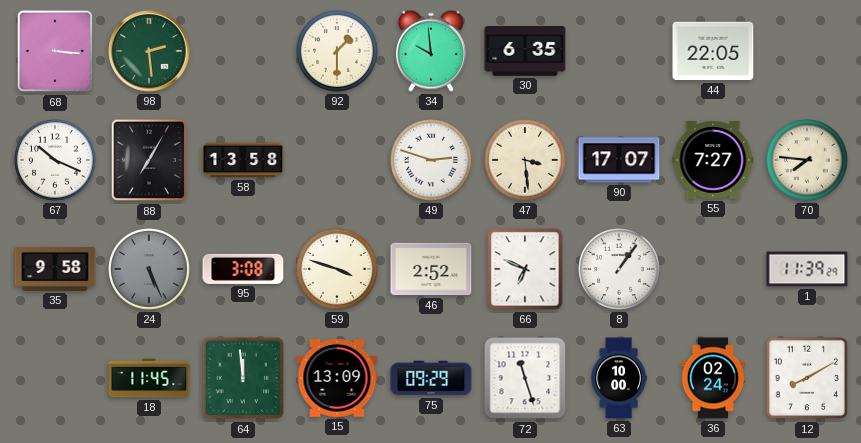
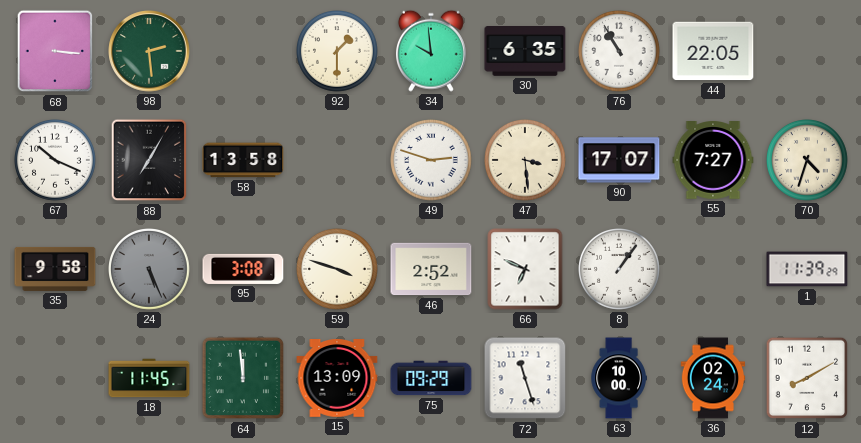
76: none -> 10:55
70: 7:46 -> 4:33
